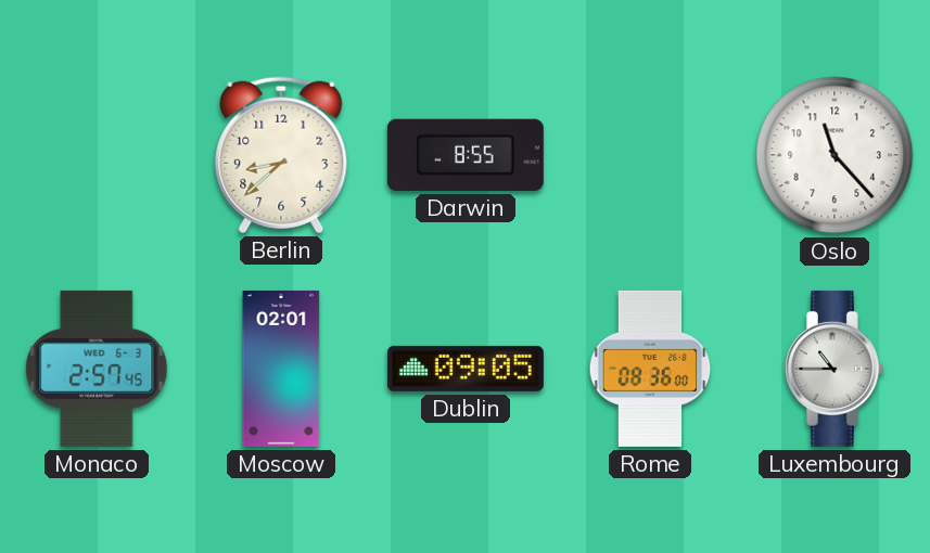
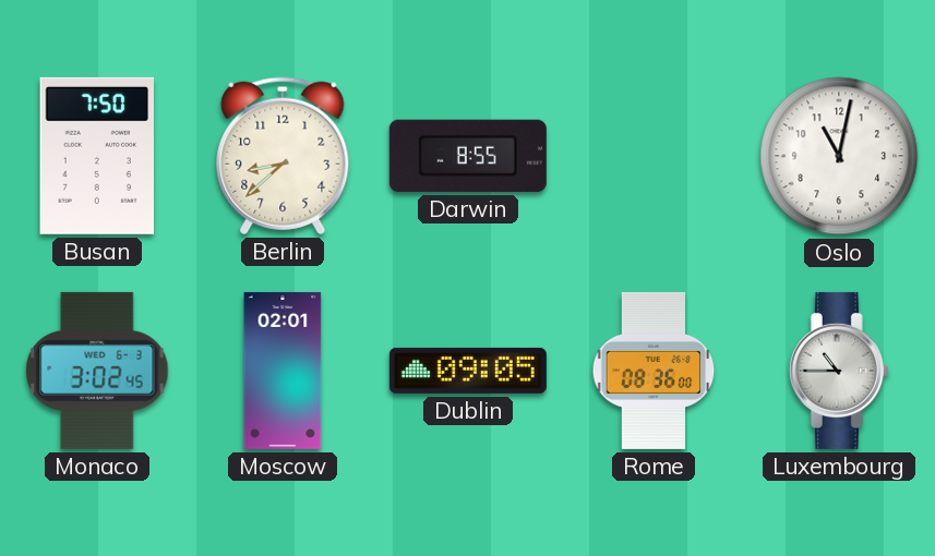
Busan: none -> 7:50
Oslo: 11:23 -> 11:02
Monaco: 2:57 -> 3:02
